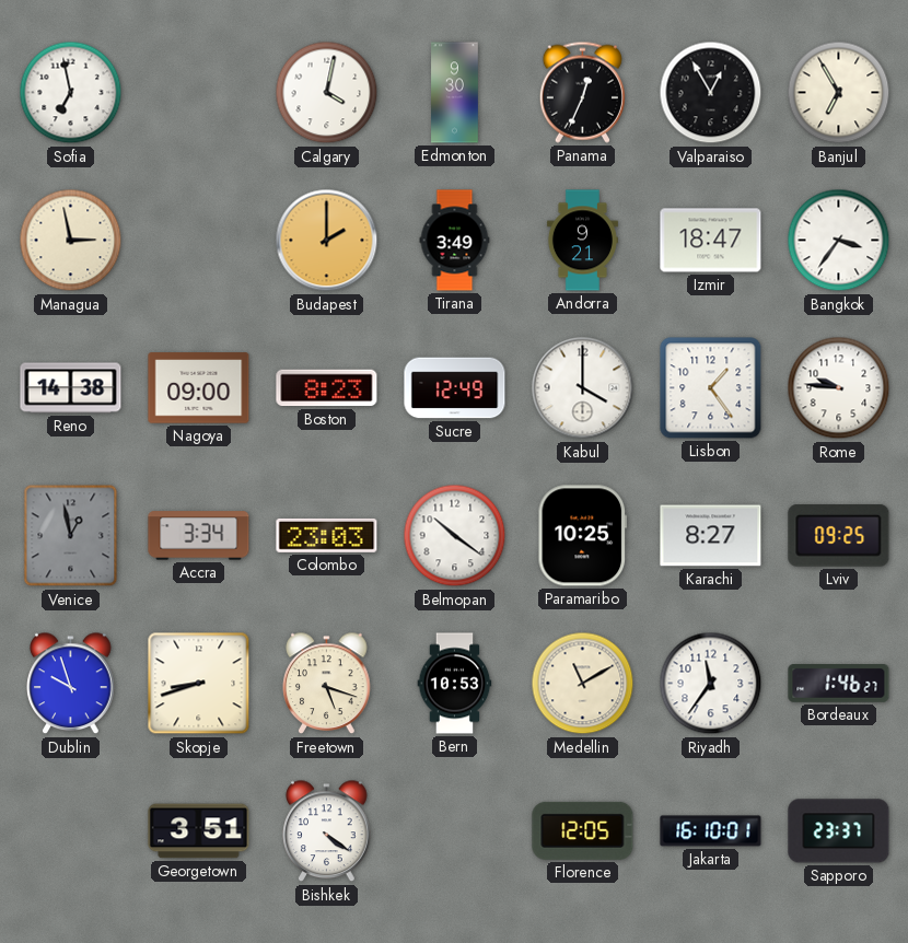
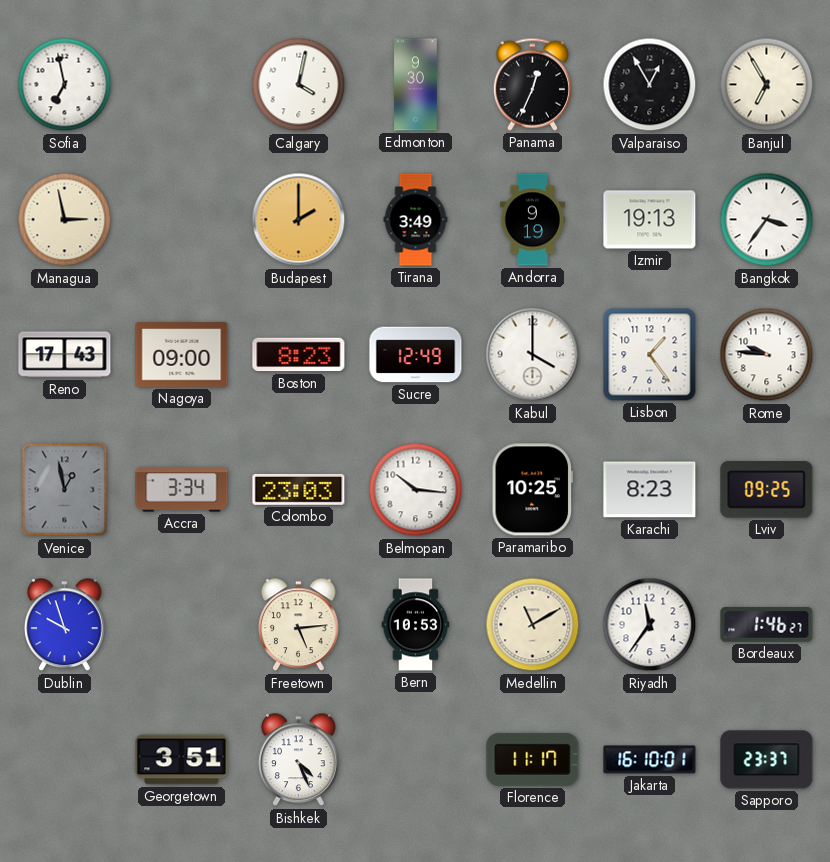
Andorra: 9:21 -> 9:19
Izmir: 18:47 -> 19:13
Reno: 14:38 -> 17:43
Belmopan: 10:21 -> 10:16
Karachi: 8:27 -> 8:23
Skopje: 8:42 -> none
Freetown: 5:18 -> 5:14
Bishkek: 4:21 -> 4:26
Florence: 12:05 -> 11:17
